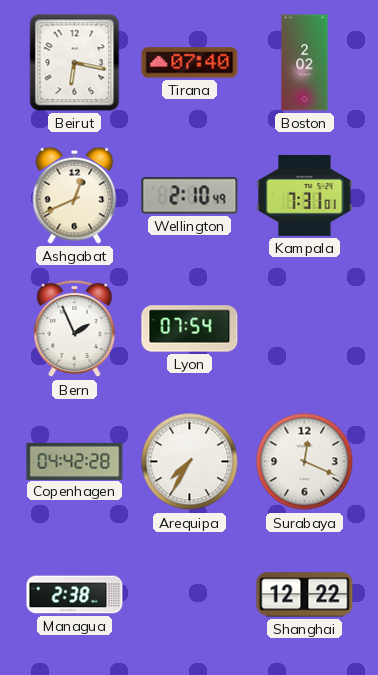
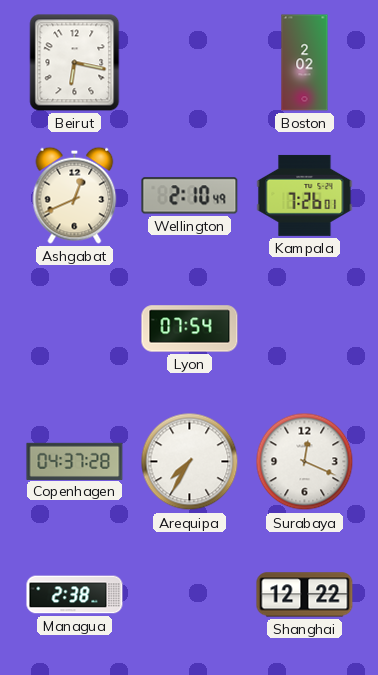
Tirana: 07:40 -> none
Kampala: 7:31 -> 7:26
Bern: 1:56 -> none
Copenhagen: 04:42 -> 04:37
